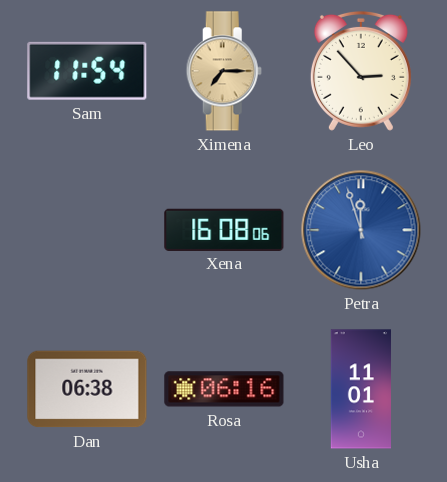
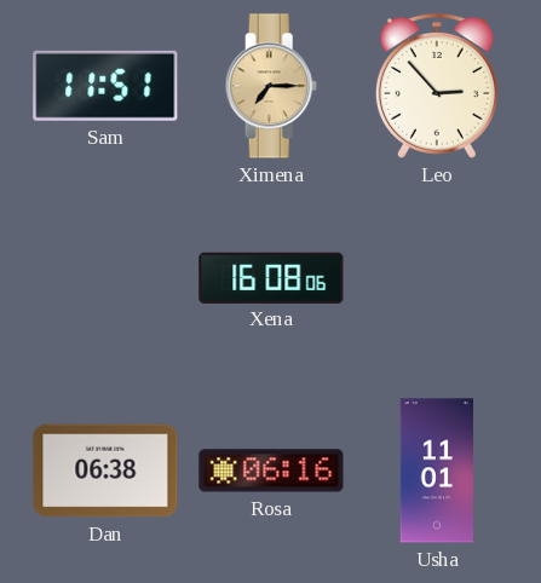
Sam: 11:54 -> 11:51
Petra: 11:57 -> none
